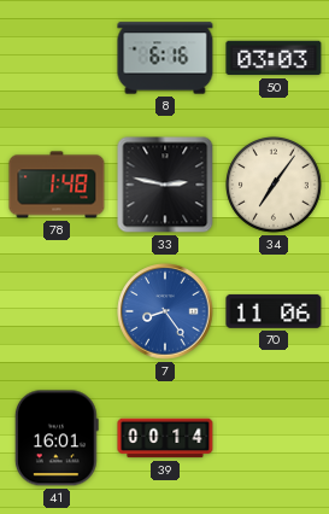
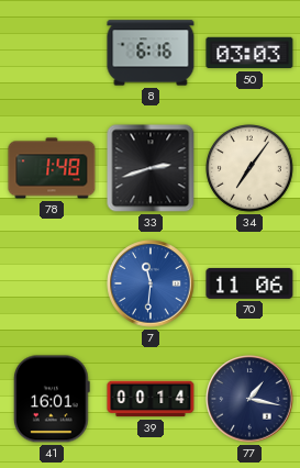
33: 2:47 -> 2:42
7: 8:24 -> 11:31
77: none -> 1:17
